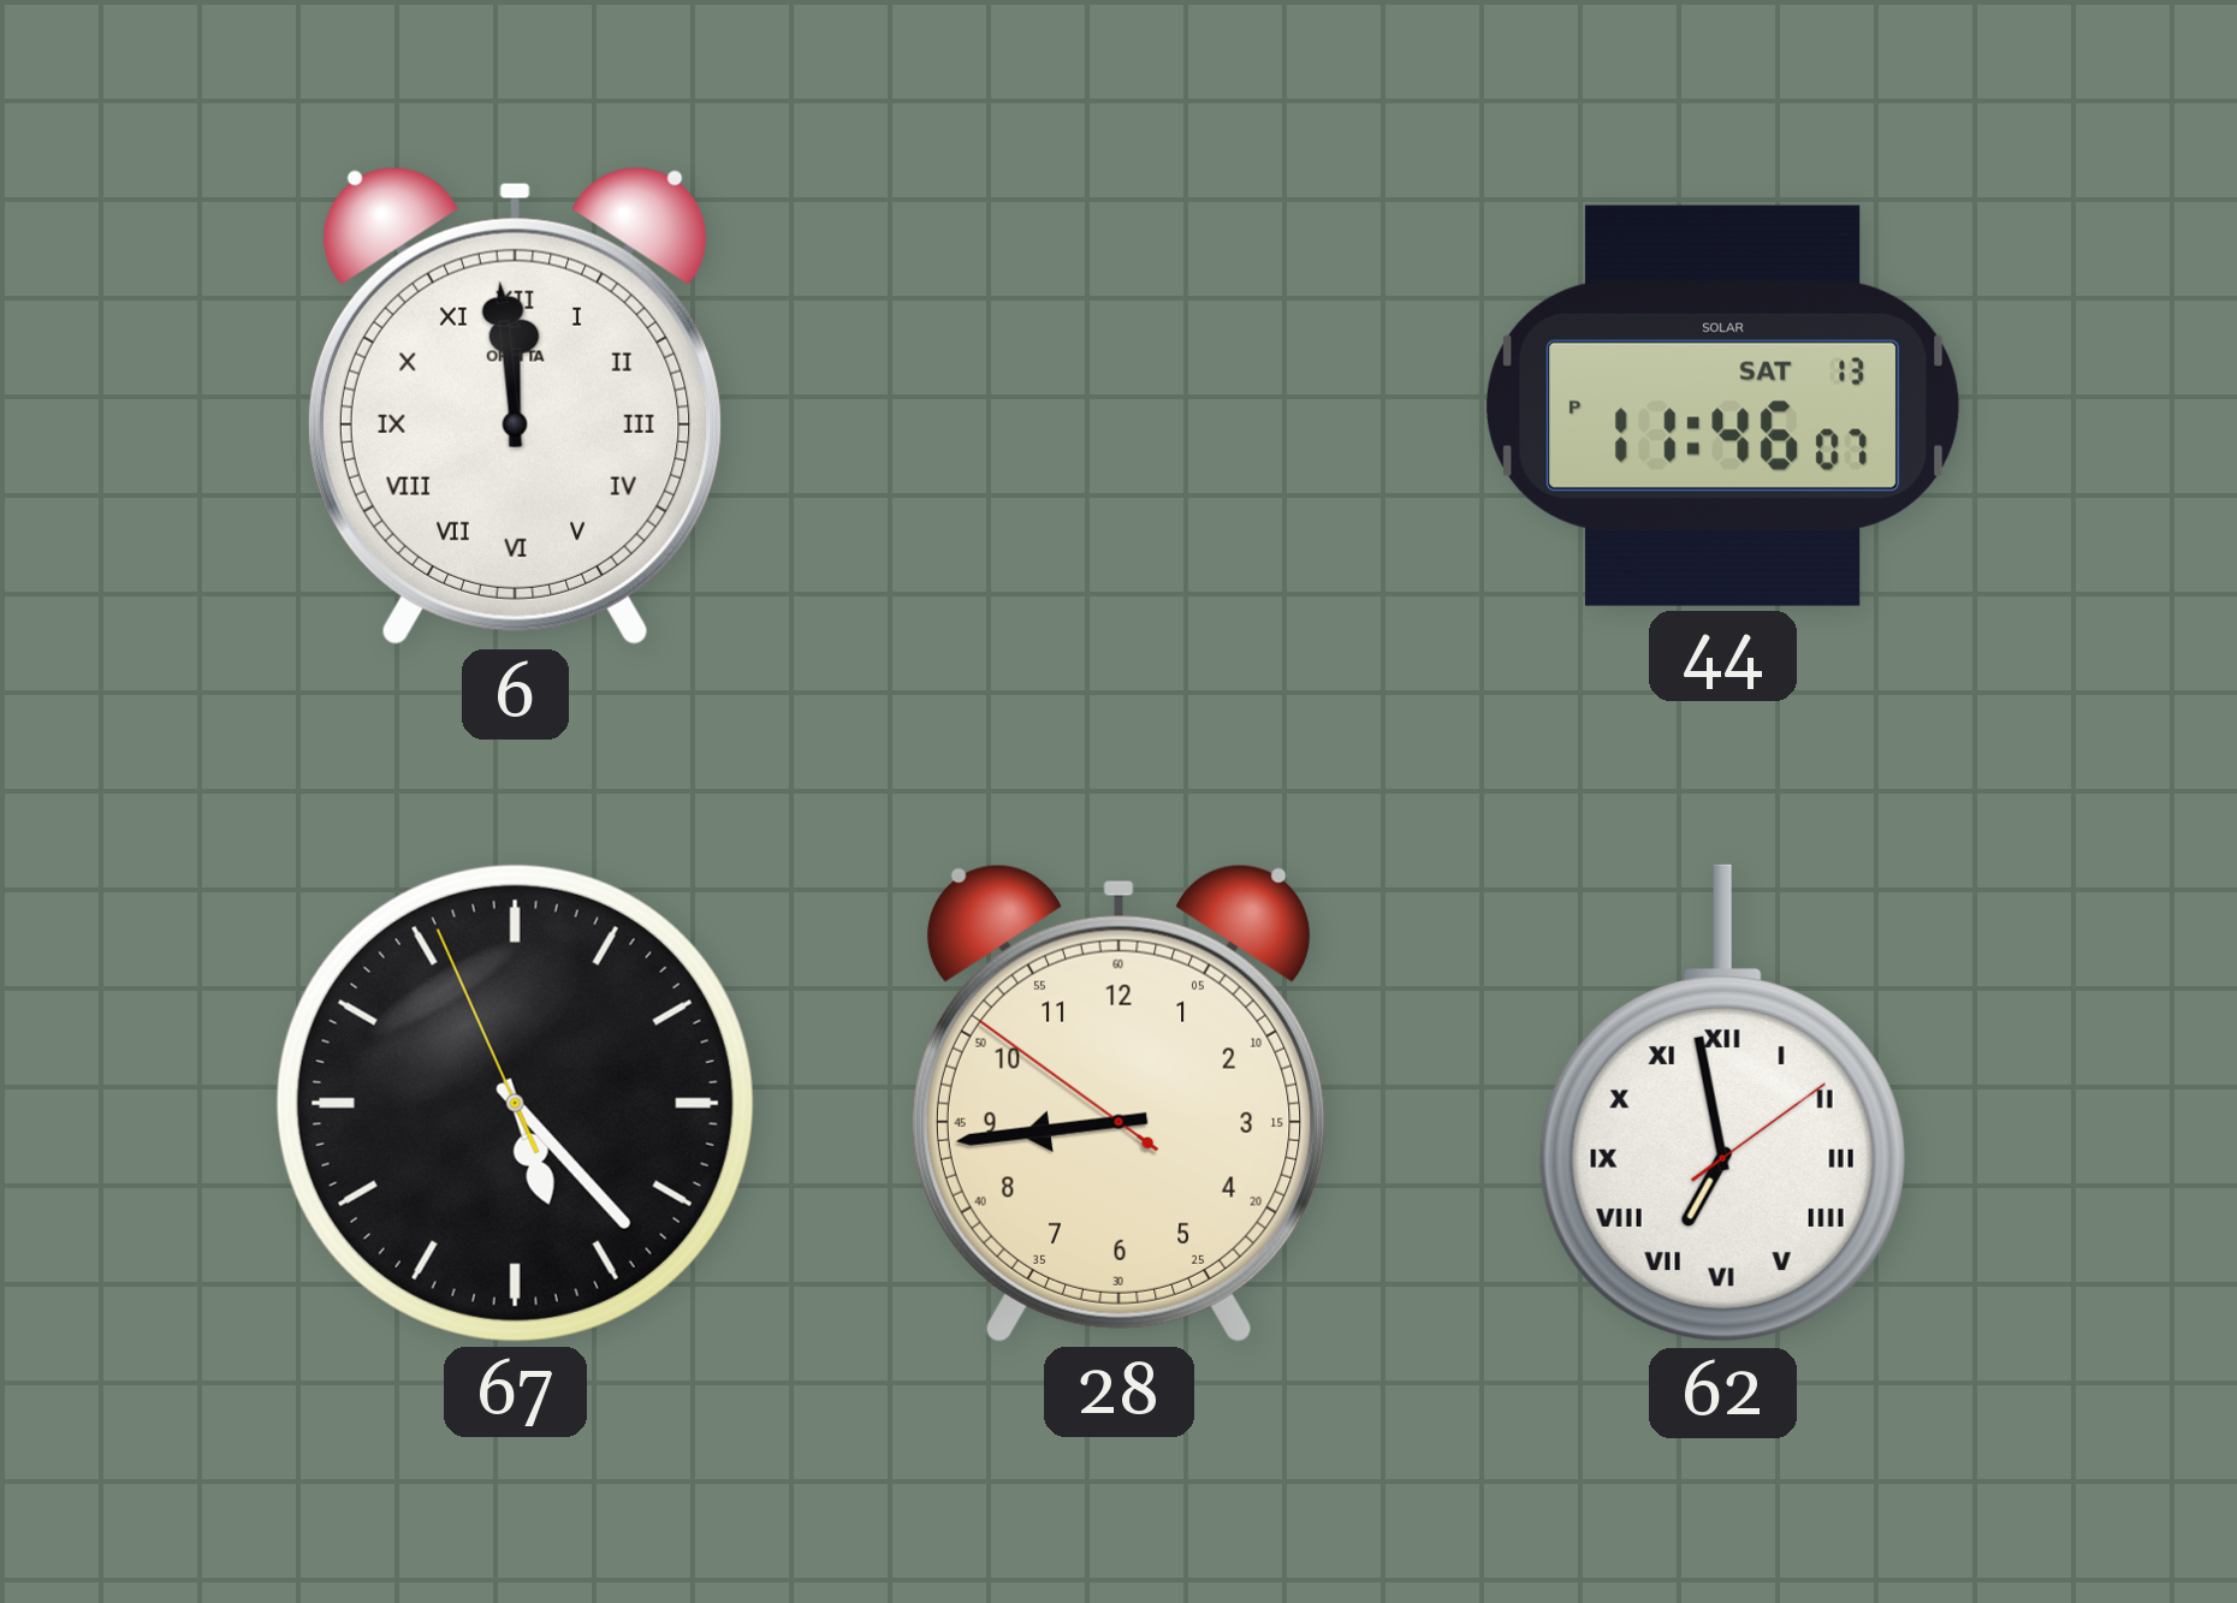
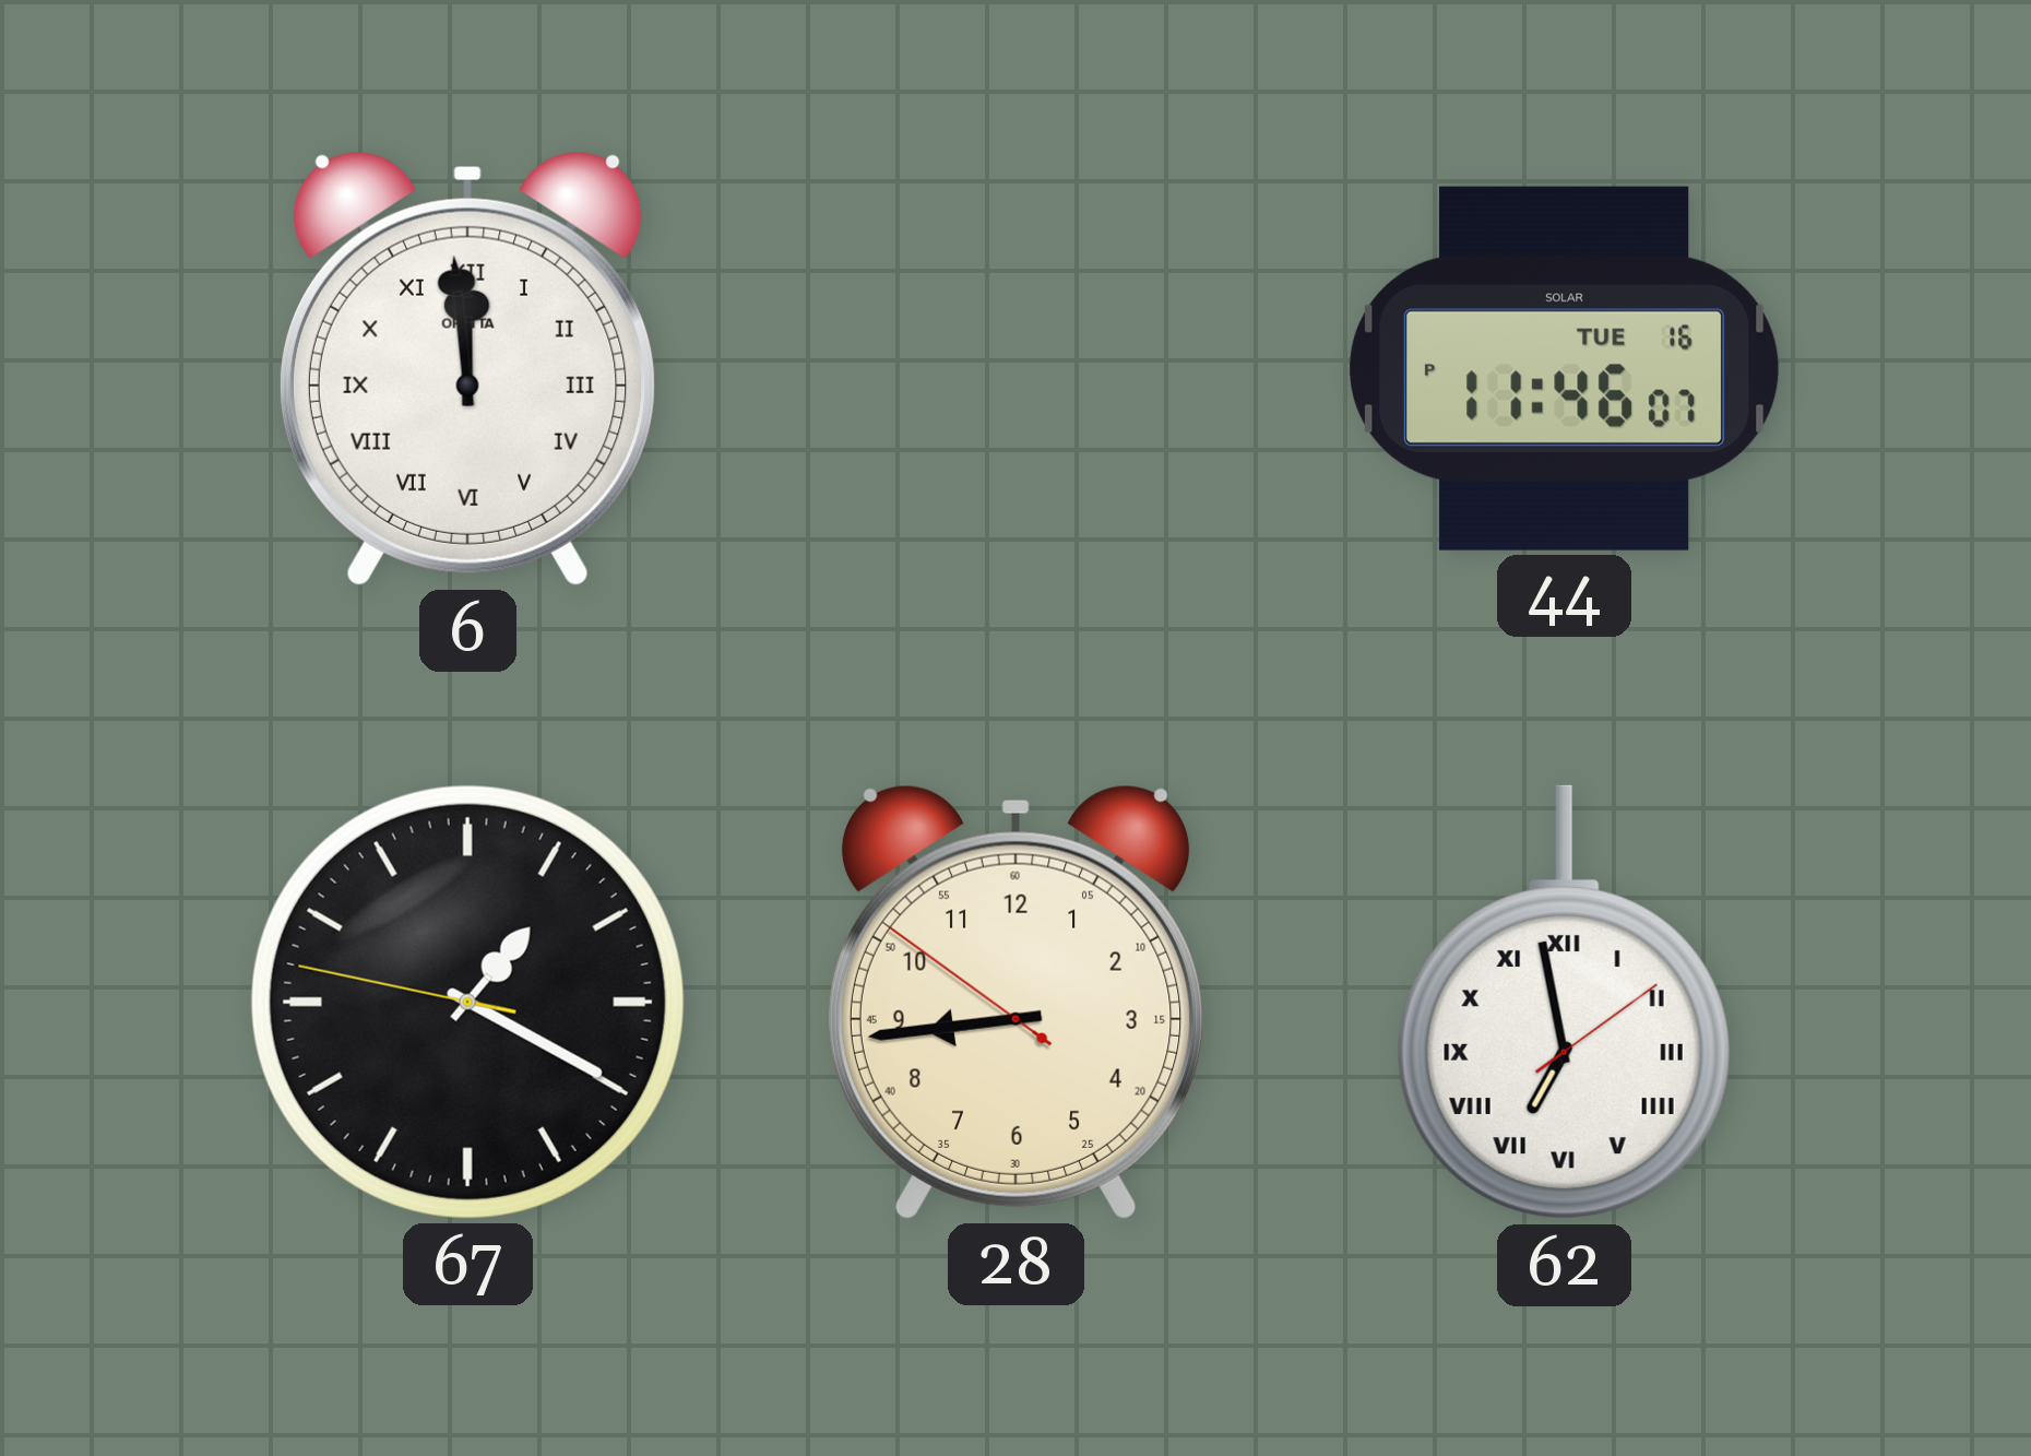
44 date: SAT 13 -> TUE 16
67: 5:22 -> 1:19
